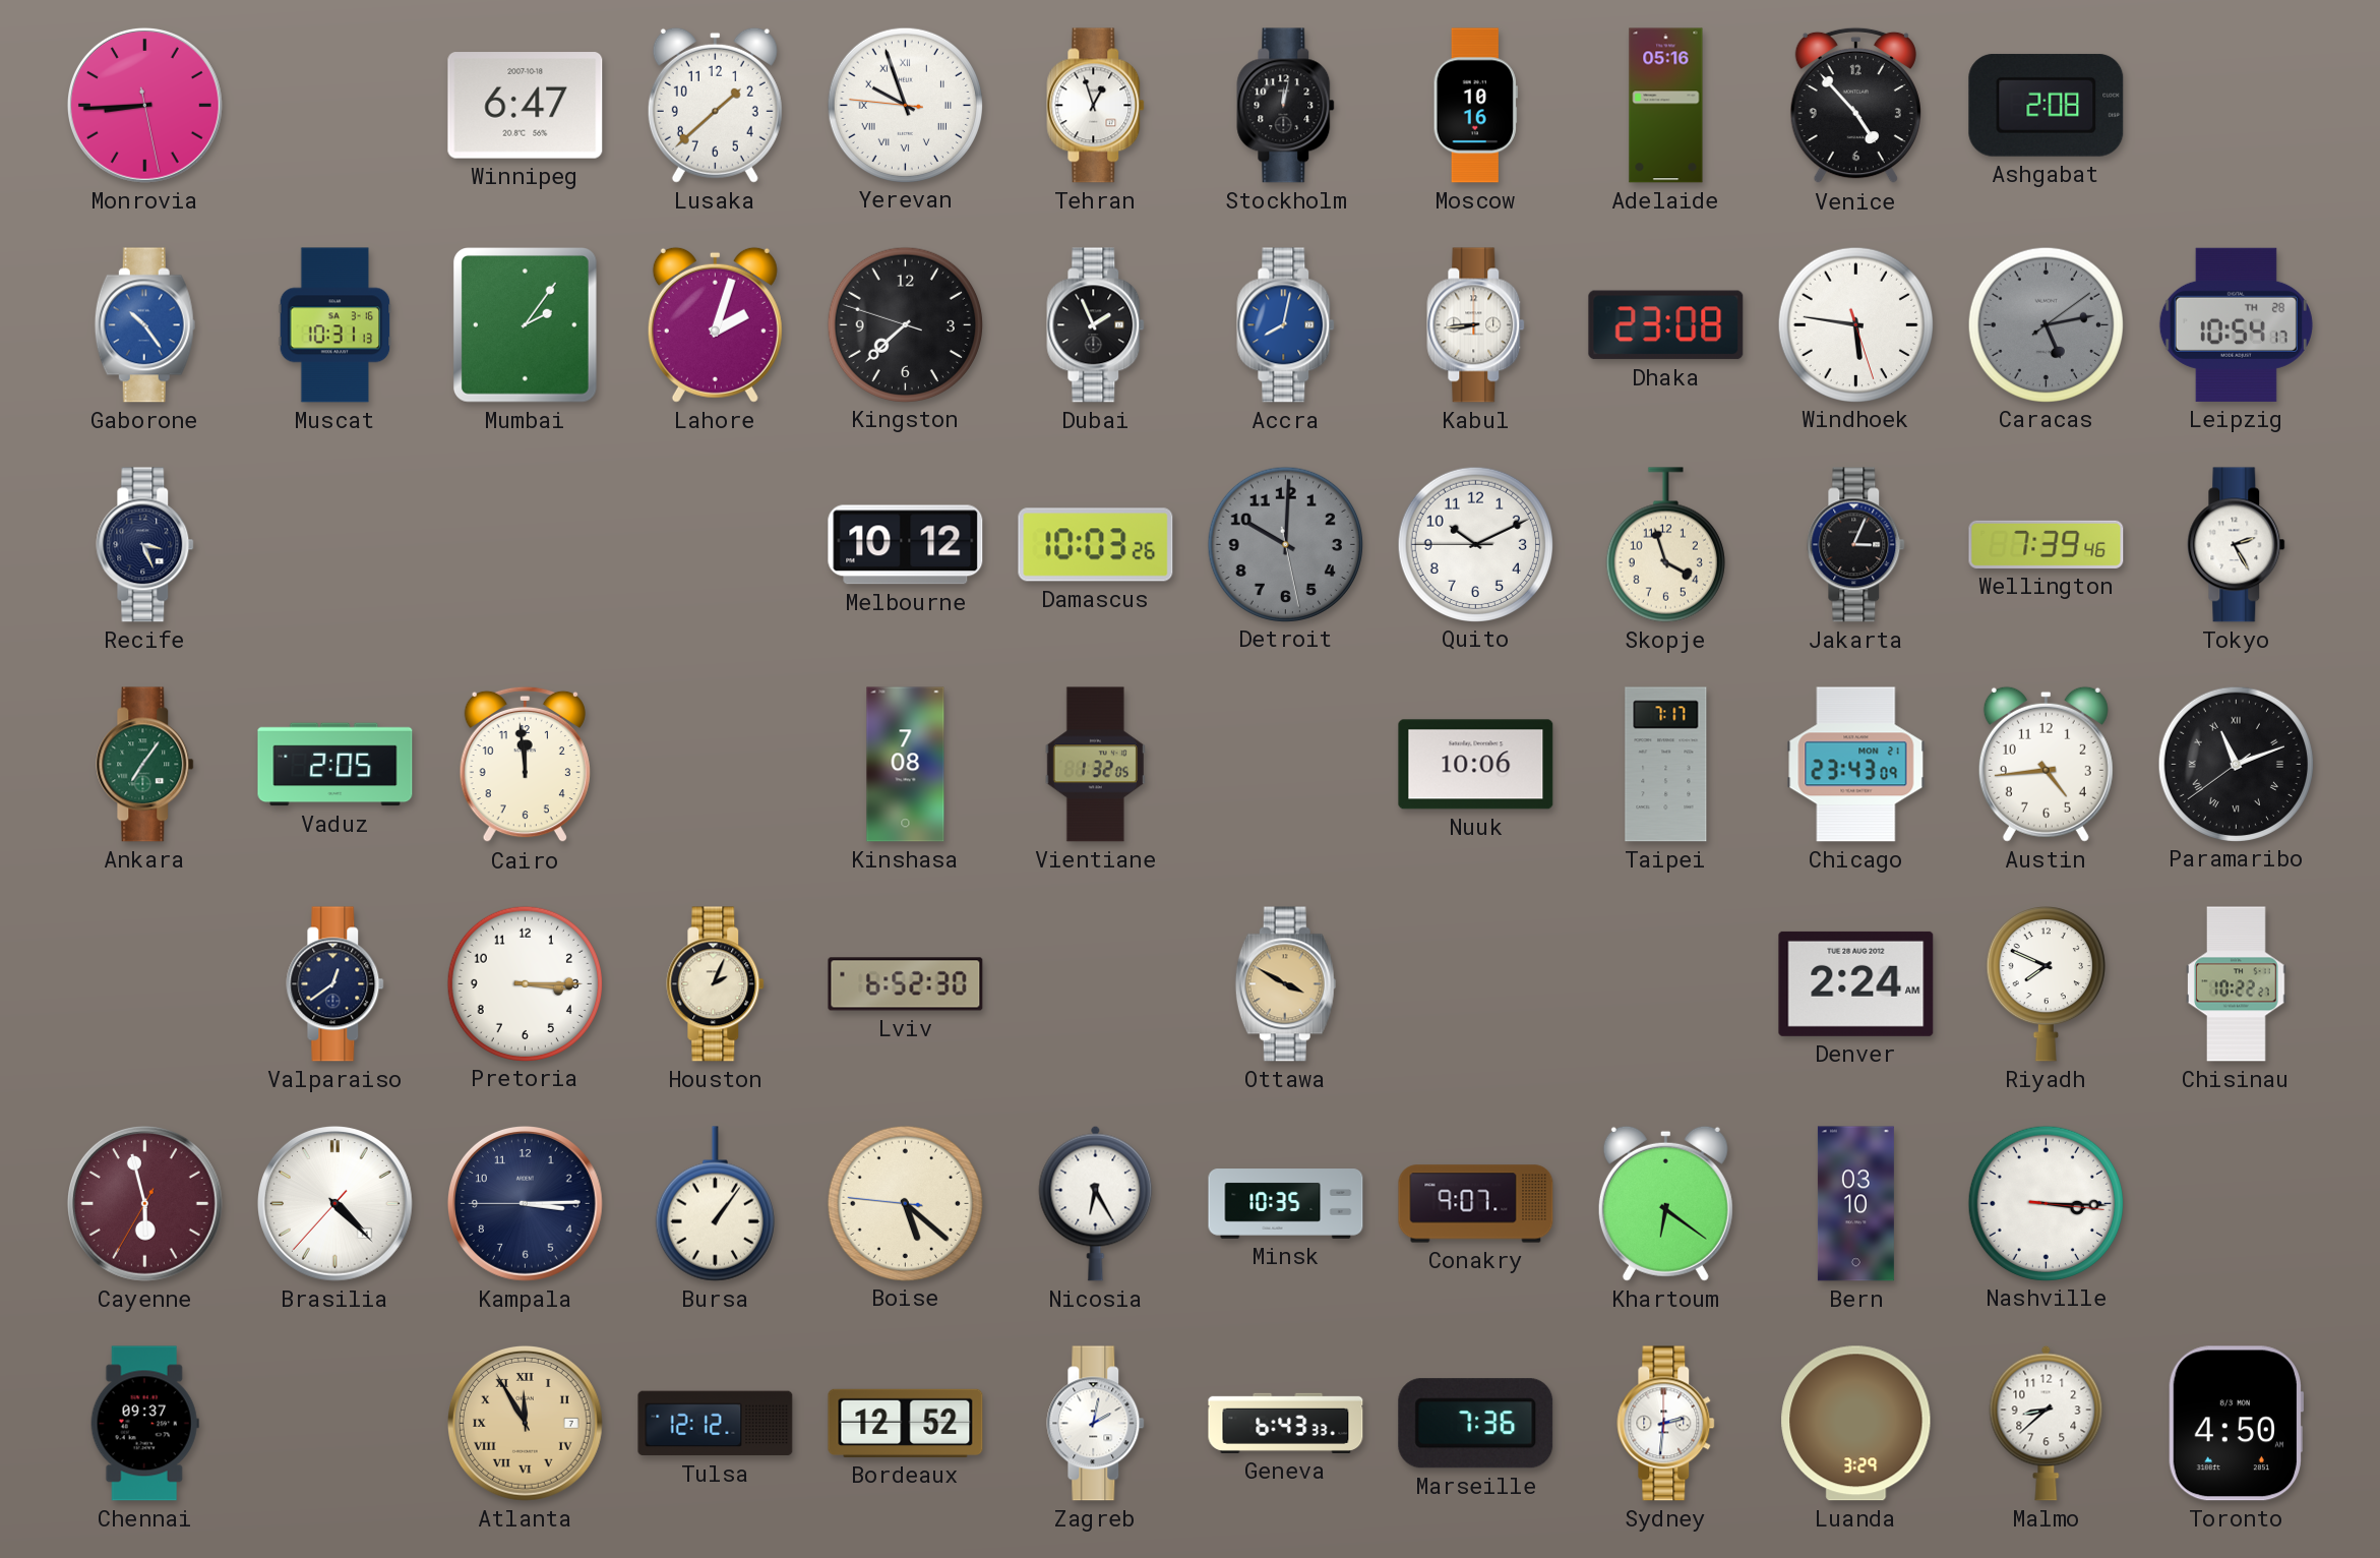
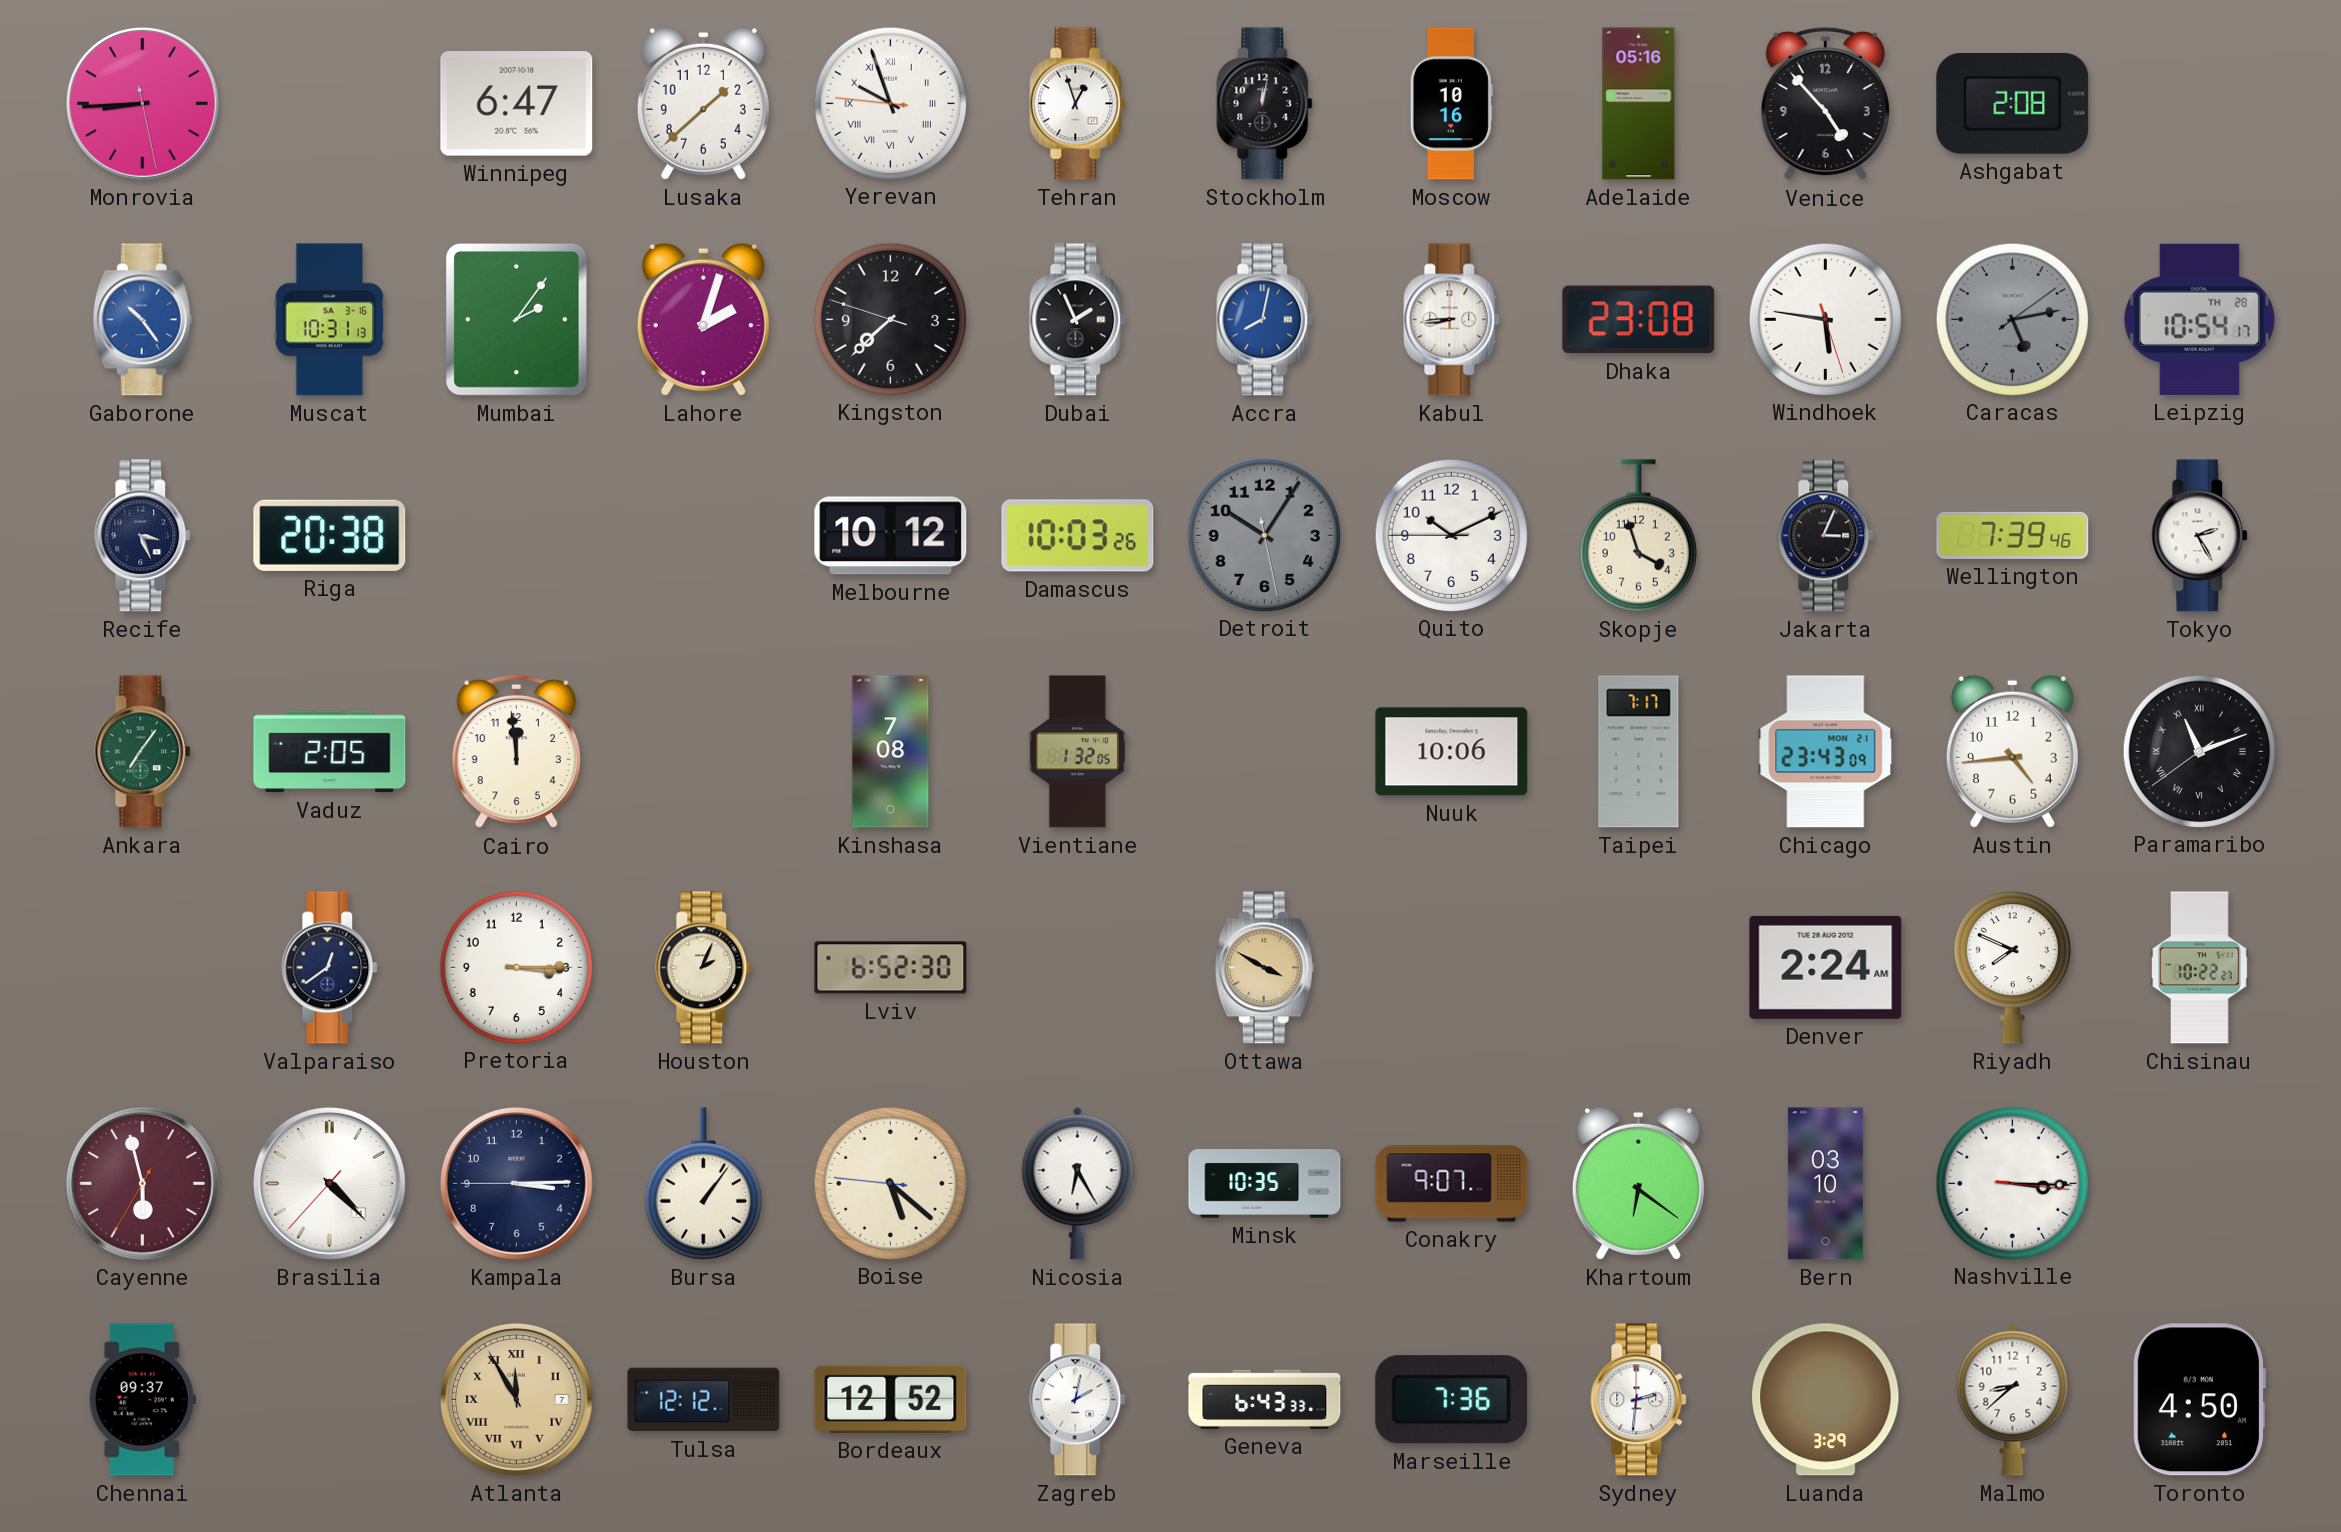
Riga: none -> 20:38
Detroit: 10:00 -> 10:05
